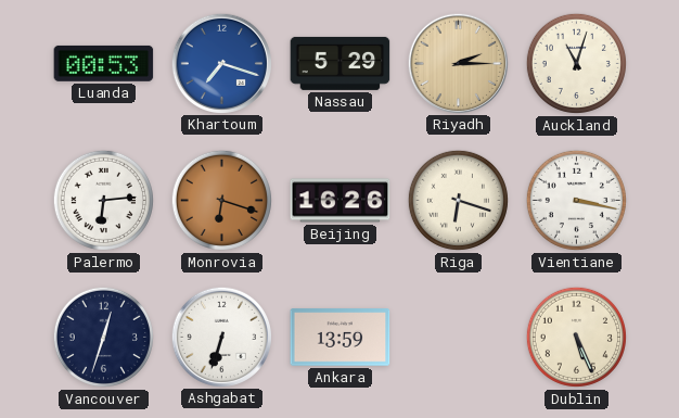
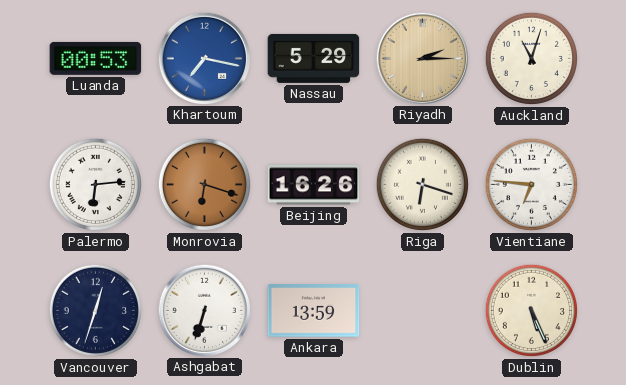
Khartoum: 7:18 -> 7:17
Vientiane: 3:17 -> 6:46
